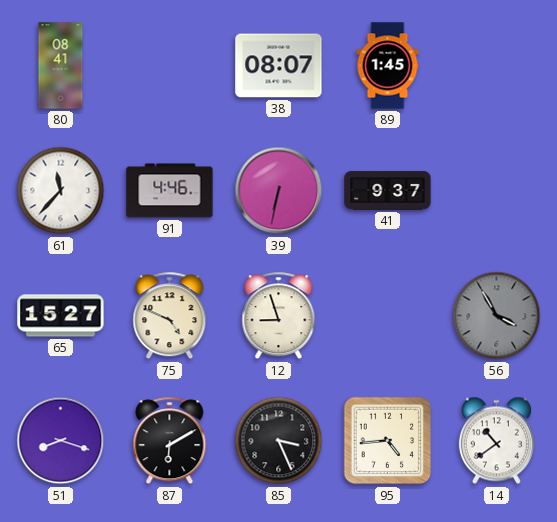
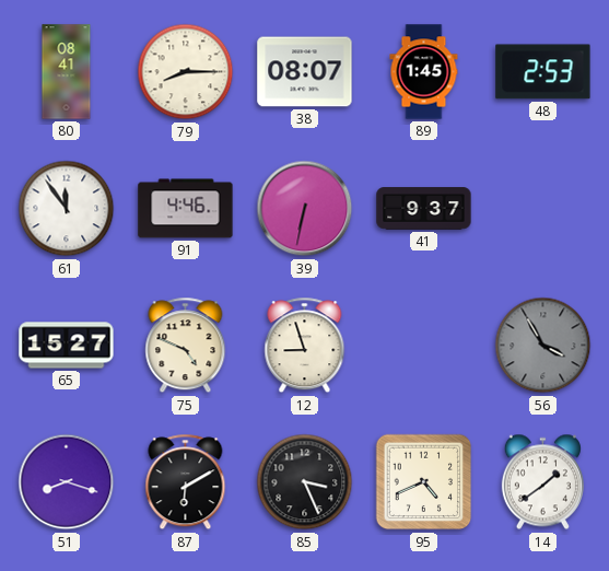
79: none -> 8:15
48: none -> 2:53
61: 11:37 -> 11:54
95: 4:44 -> 4:41
14: 10:39 -> 1:39
